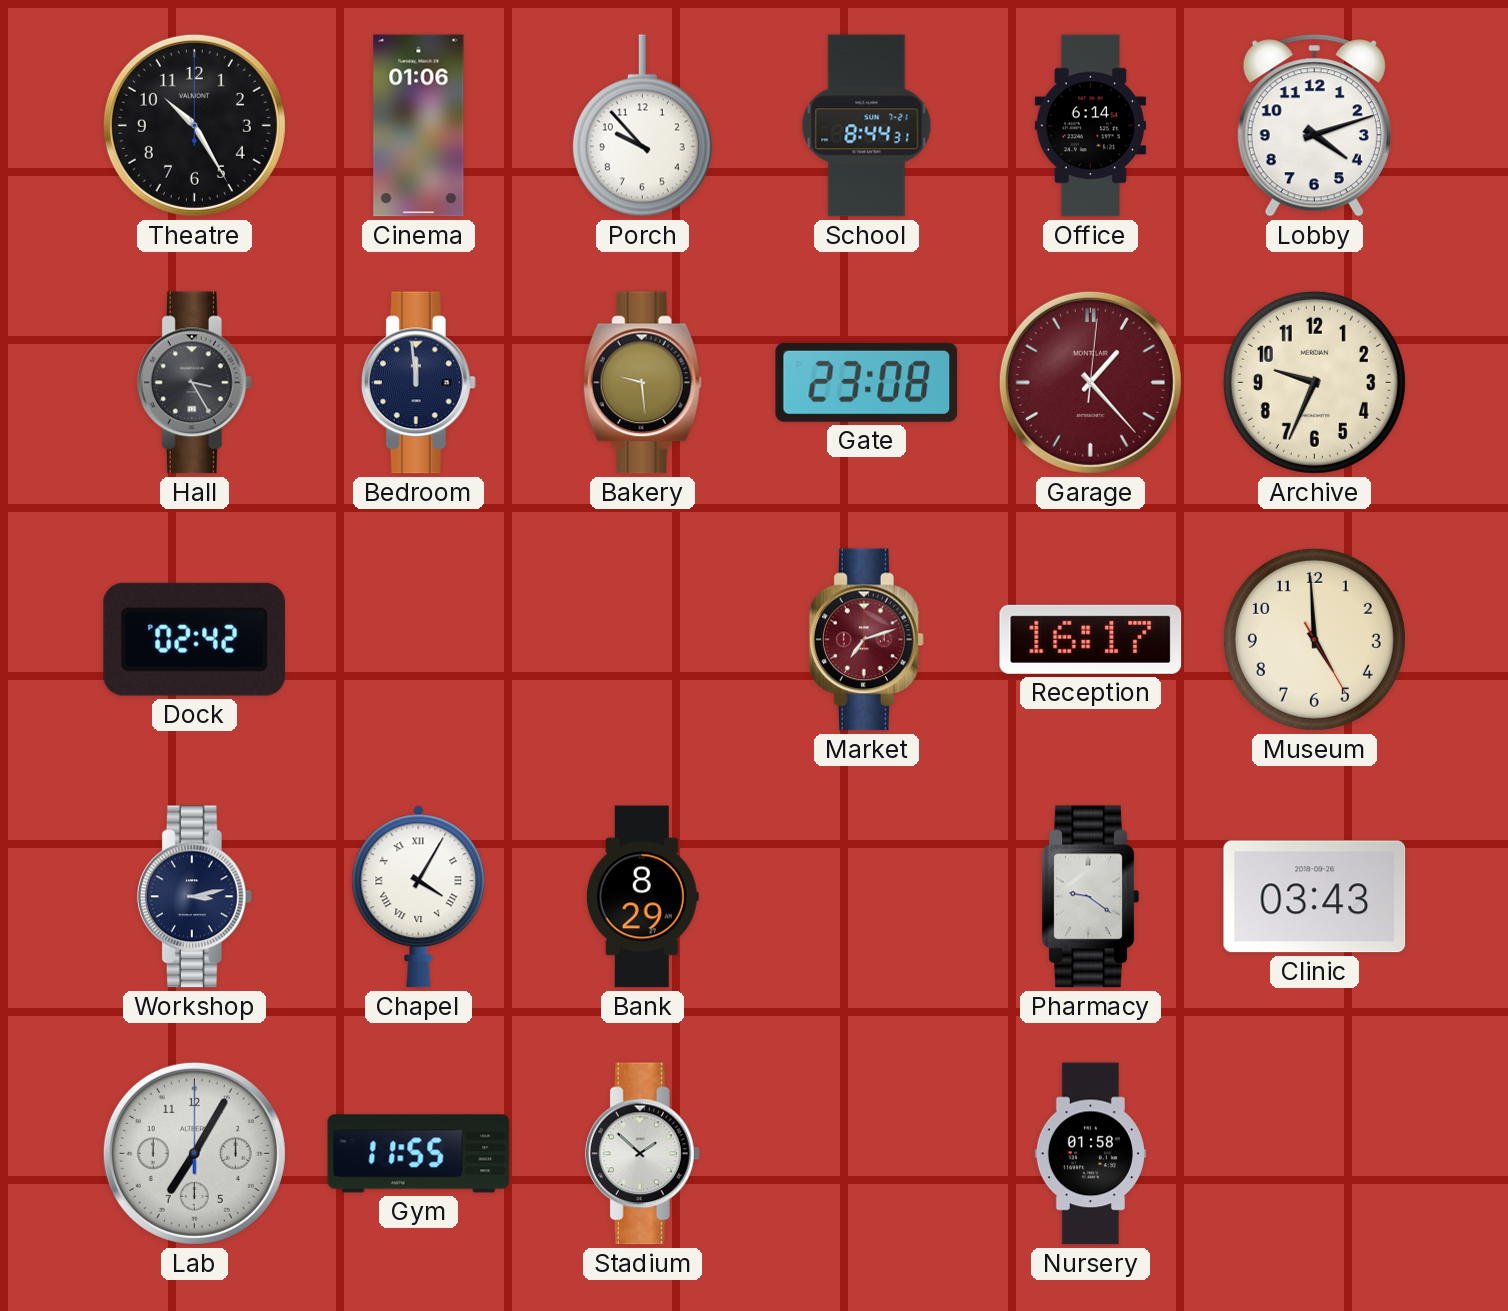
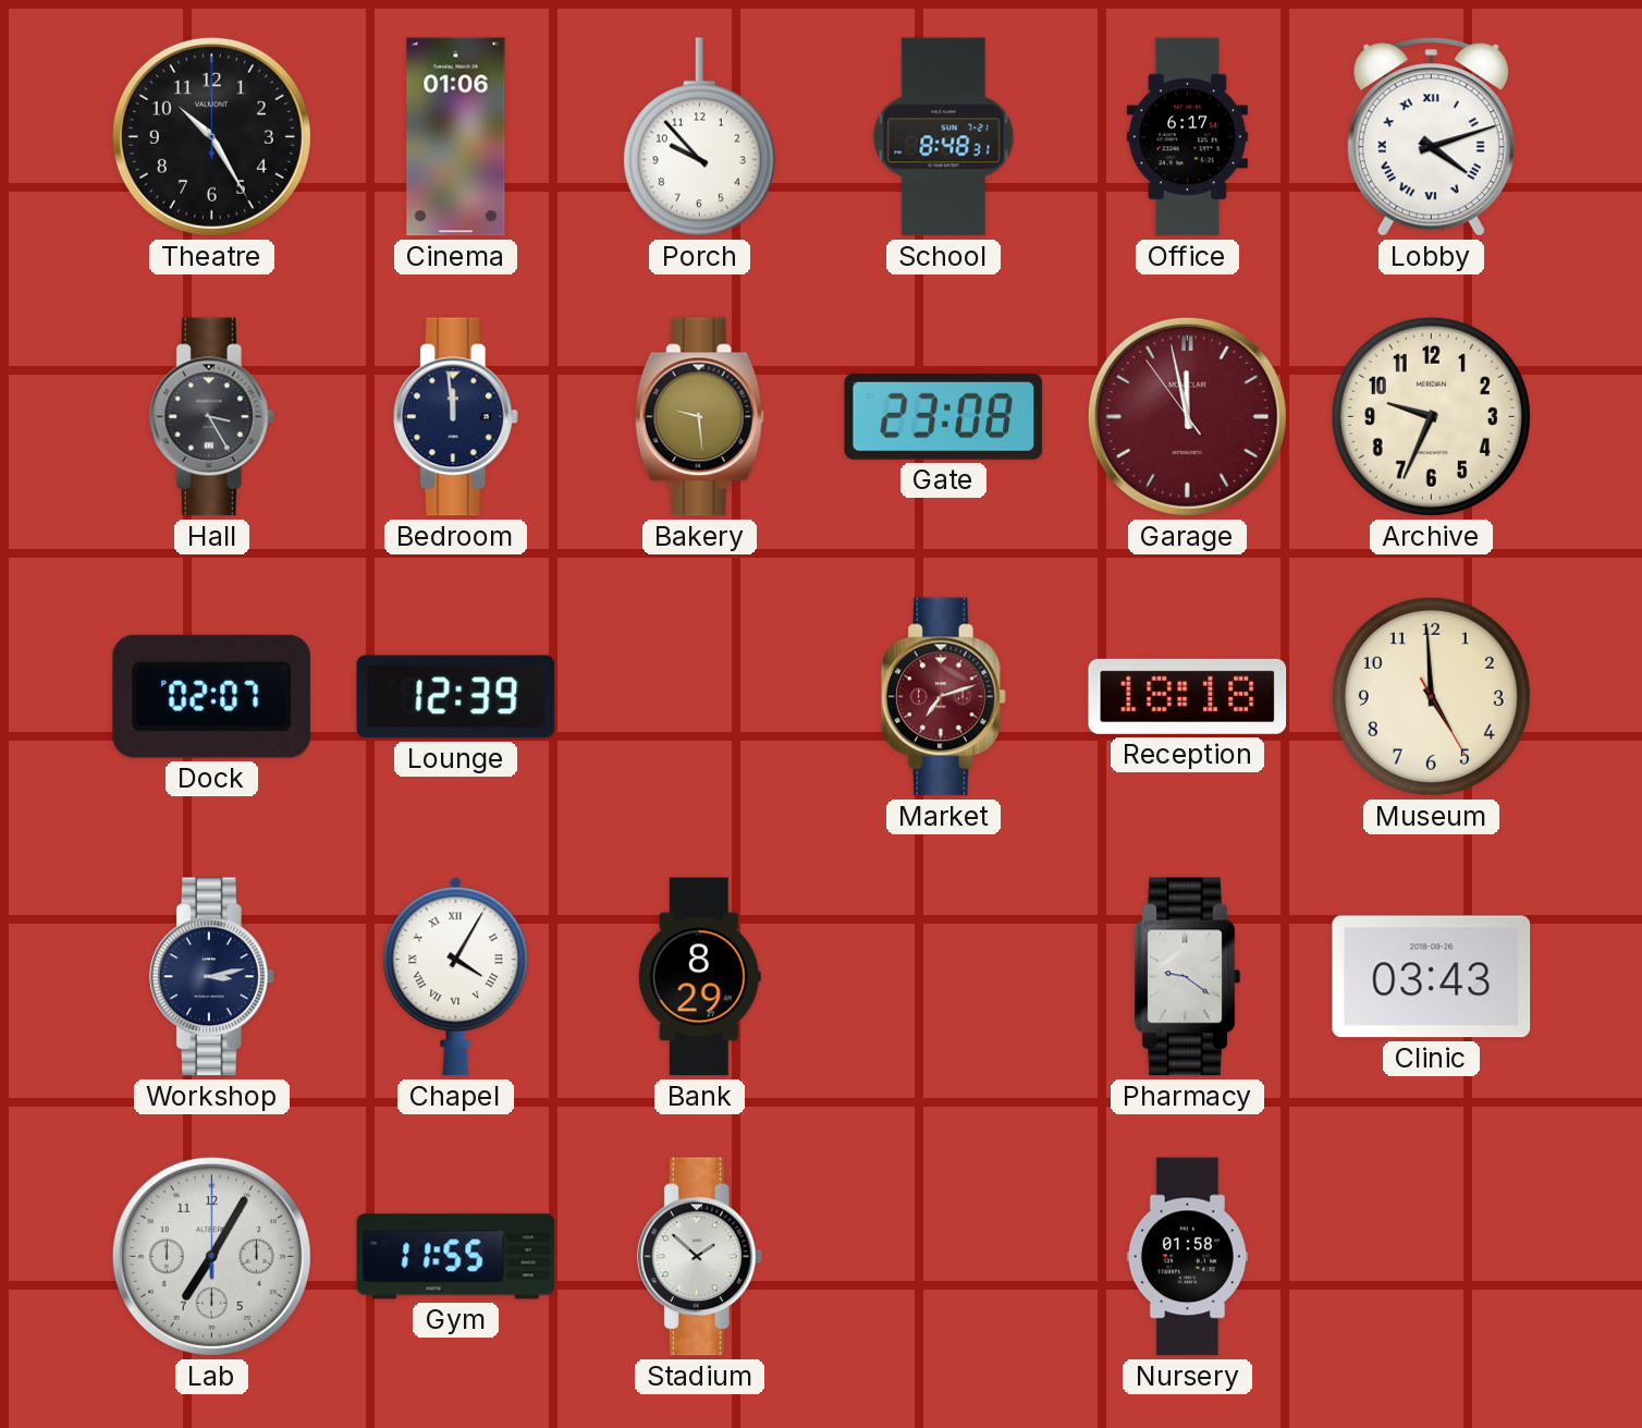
School: 8:44 -> 8:48
Office: 6:14 -> 6:17
Lobby numerals: Arabic -> Roman
Garage: 1:23 -> 11:57
Dock: 02:42 -> 02:07
Lounge: none -> 12:39
Reception: 16:17 -> 18:18
